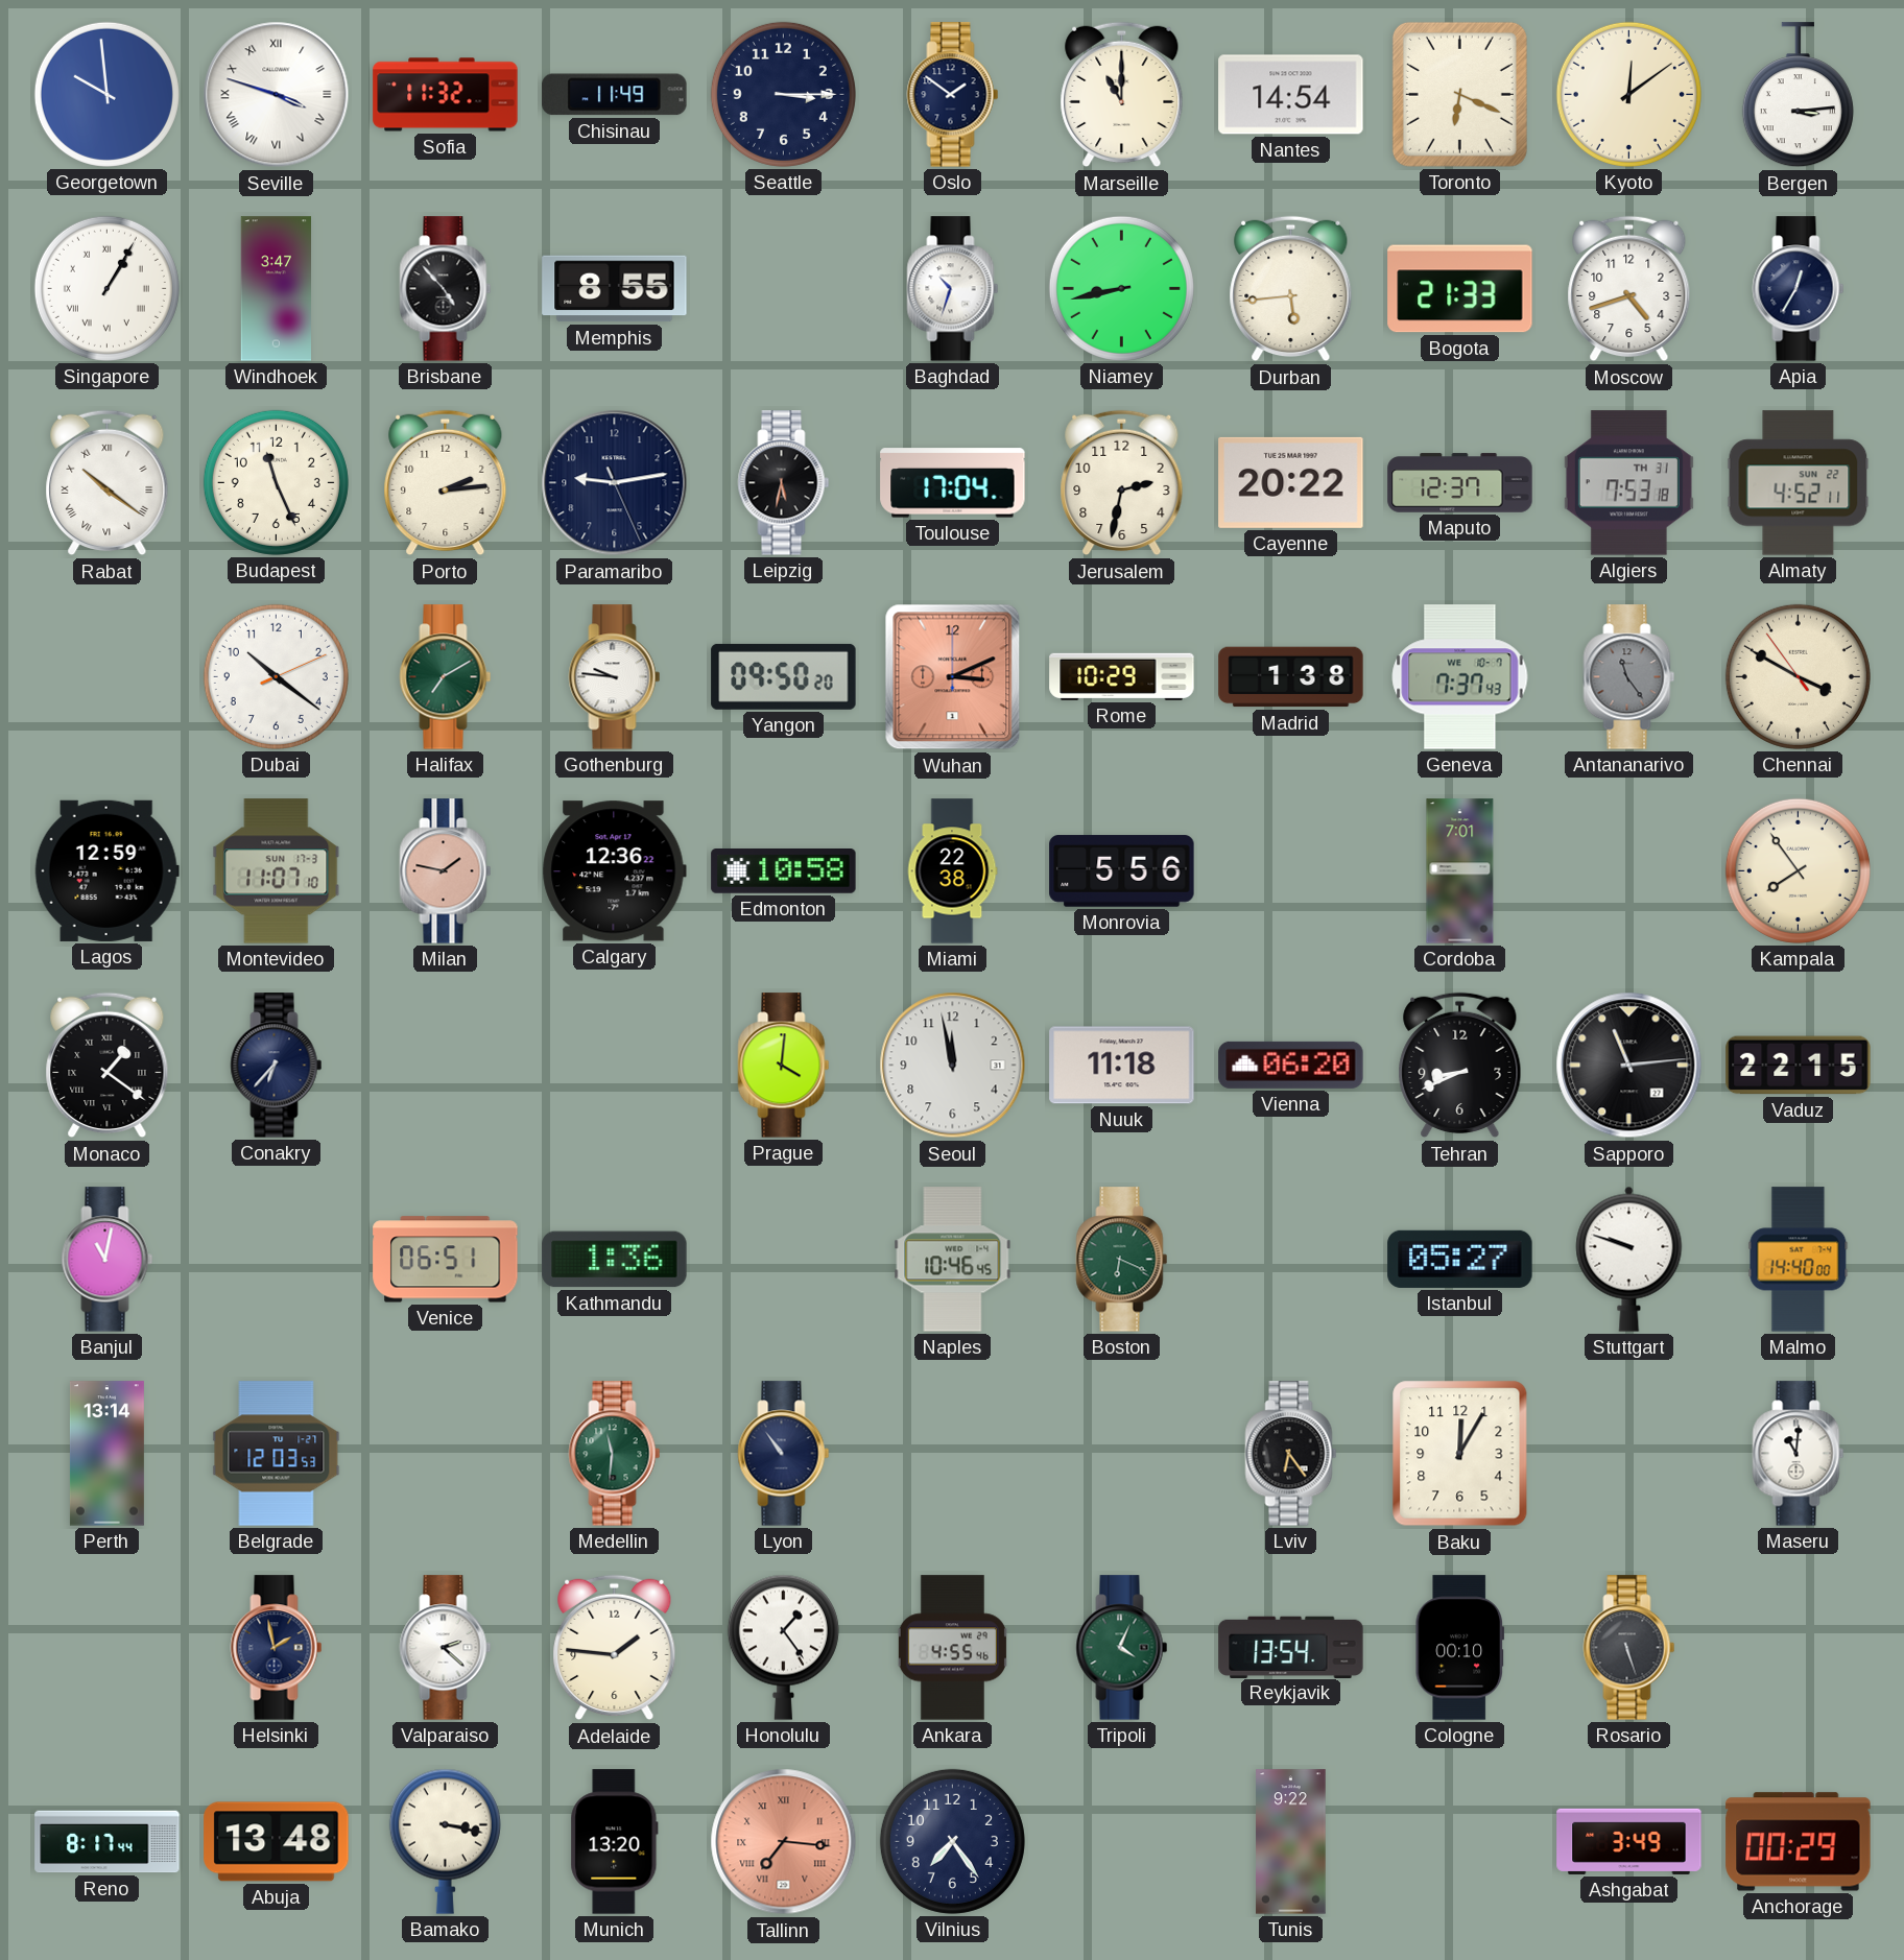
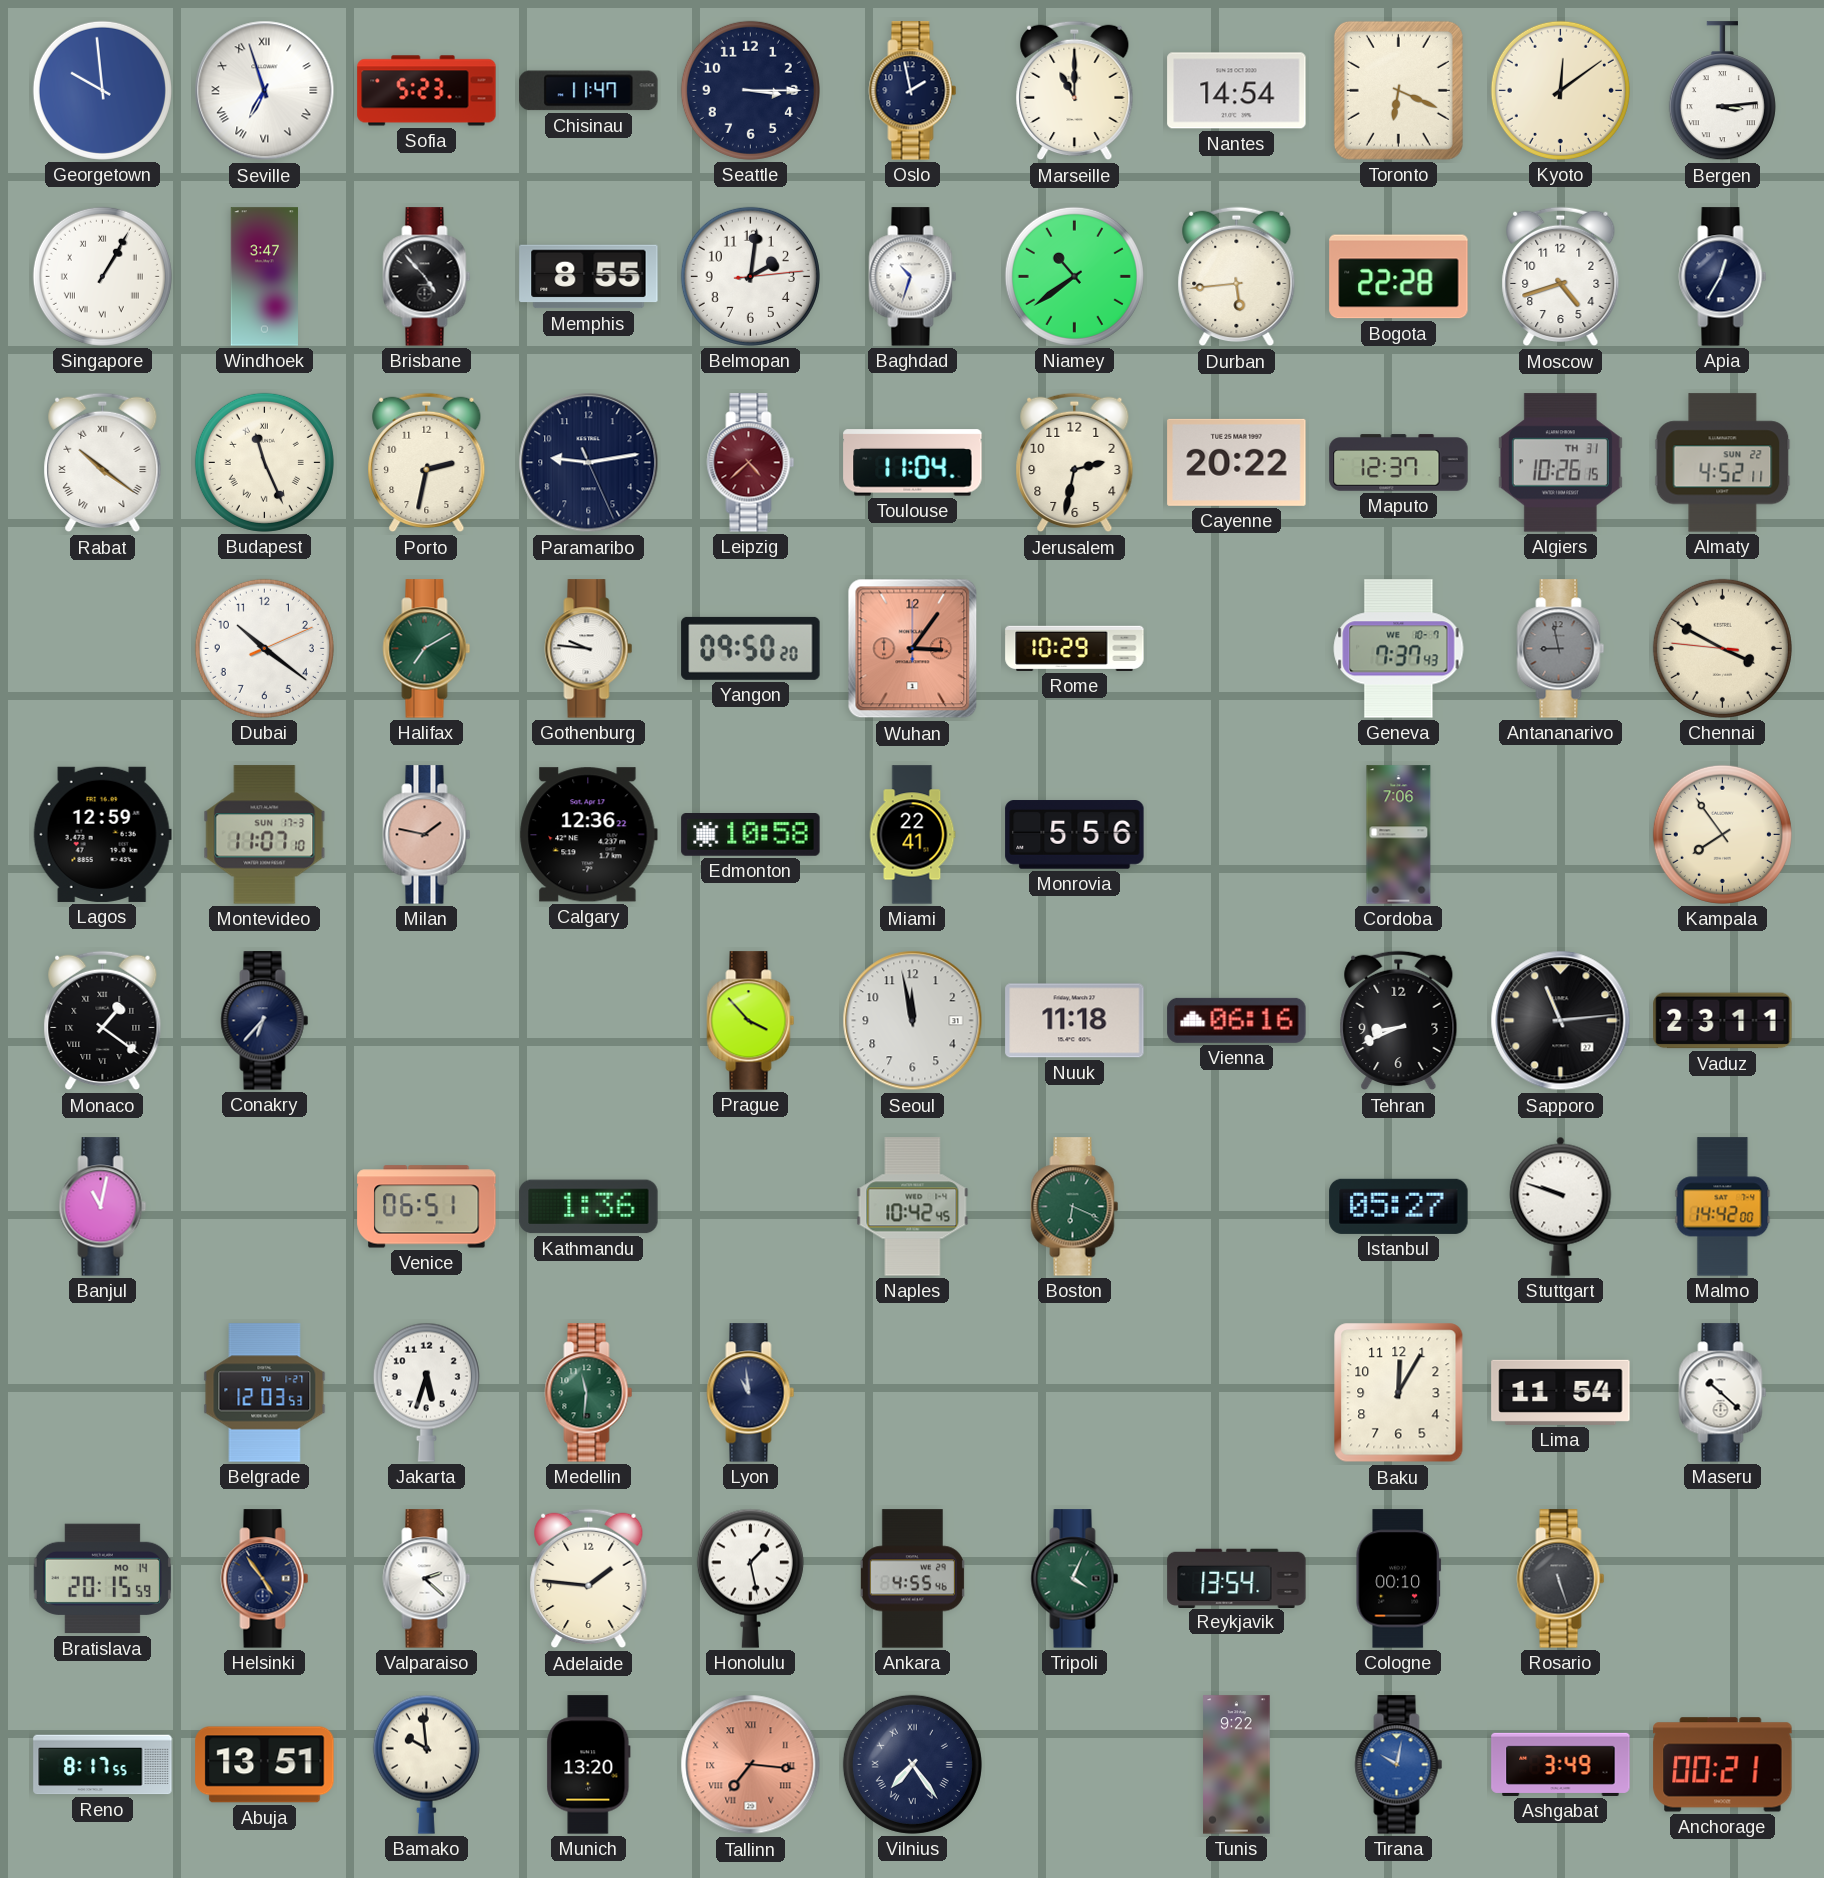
Seville: 3:48 -> 6:57
Sofia: 11:32 -> 5:23
Chisinau: 11:49 -> 11:47
Oslo: 1:51 -> 1:58
Belmopan: none -> 2:01
Niamey: 8:43 -> 10:39
Bogota: 21:33 -> 22:28
Budapest numerals: Arabic -> Roman
Porto: 2:14 -> 2:32
Leipzig: 5:32 -> 4:38
Leipzig dial: black -> burgundy
Toulouse: 17:04 -> 11:04
Algiers: 7:53 -> 10:26
Wuhan: 3:11 -> 3:06
Madrid: 1:38 -> none
Antananarivo: 11:24 -> 8:58
Chennai: 3:49:54 -> 3:49:46
Miami: 22:38 -> 22:41
Cordoba: 7:01 -> 7:06
Prague: 4:01 -> 3:53
Vienna: 06:20 -> 06:16
Vaduz: 22:15 -> 23:11
Naples: 10:46 -> 10:42
Malmo: 14:40 -> 14:42
Perth: 13:14 -> none
Jakarta: none -> 5:33
Lyon: 10:54 -> 10:59
Lviv: 6:24 -> none
Lima: none -> 11:54
Maseru: 11:01 -> 10:22
Bratislava: none -> 20:15
Helsinki: 1:58 -> 4:54
Honolulu: 1:24 -> 1:28
Reno: 8:17:44 -> 8:17:55
Abuja: 13:48 -> 13:51
Bamako: 3:17 -> 9:59
Vilnius numerals: Arabic -> Roman
Tirana: none -> 10:02
Anchorage: 00:29 -> 00:21
